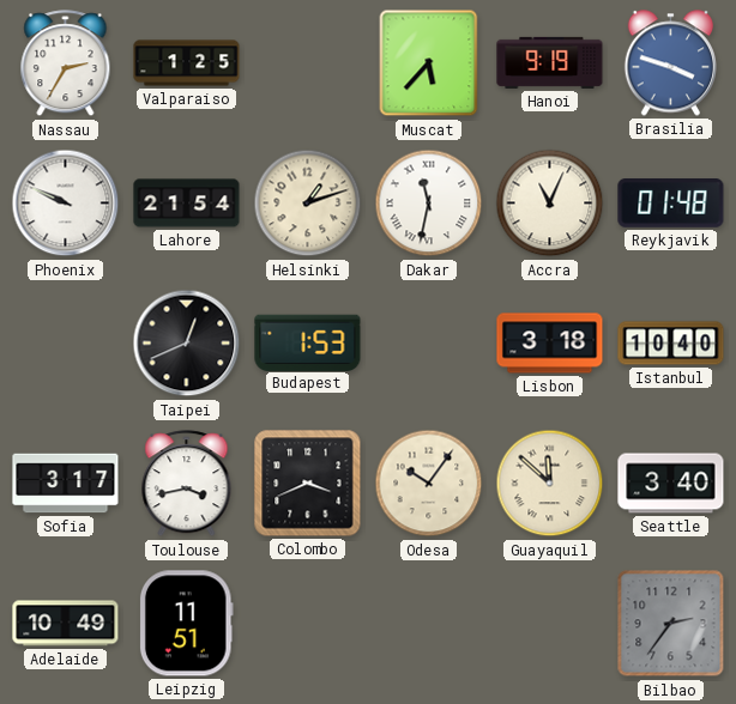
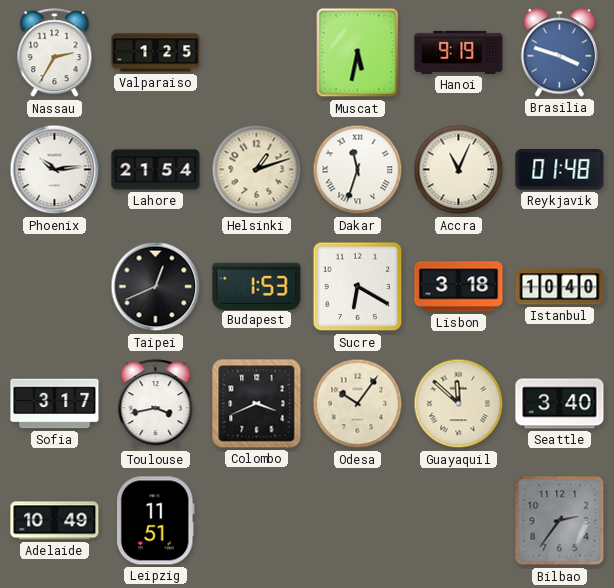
Muscat: 5:37 -> 5:32
Phoenix: 9:49 -> 10:14
Dakar: 11:32 -> 11:33
Sucre: none -> 6:20
